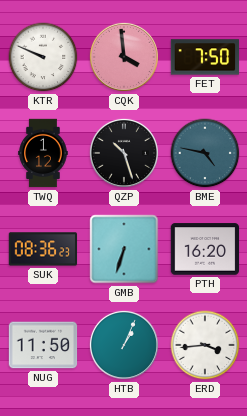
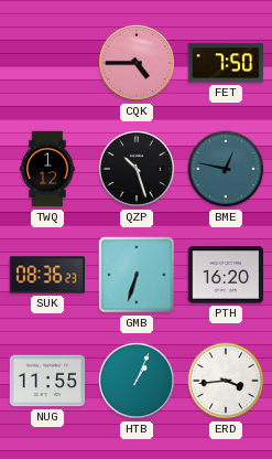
KTR: 9:49 -> none
CQK: 3:59 -> 4:45
BME: 4:47 -> 12:47
NUG: 11:50 -> 11:55
